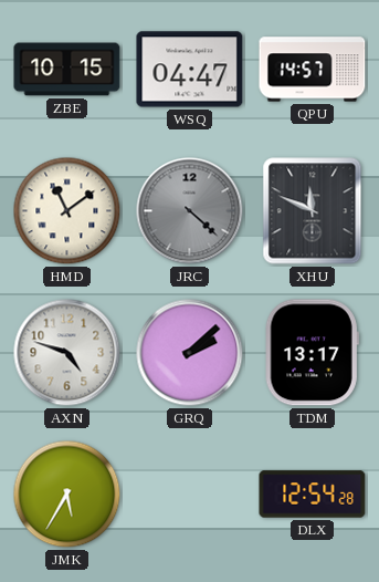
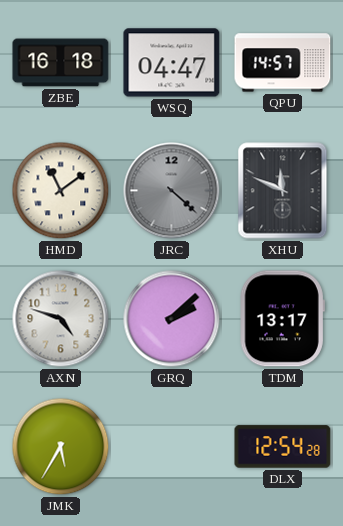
ZBE: 10:15 -> 16:18
